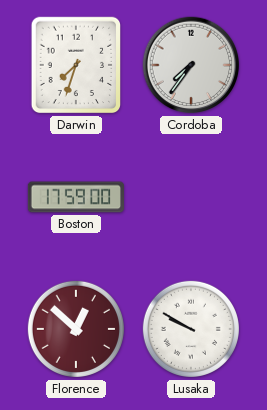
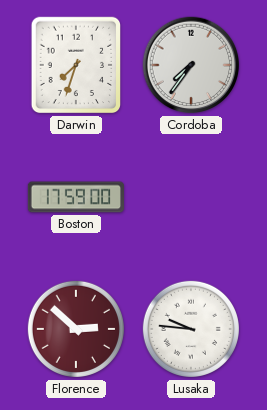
Florence: 12:52 -> 2:52
Lusaka: 9:50 -> 9:46
